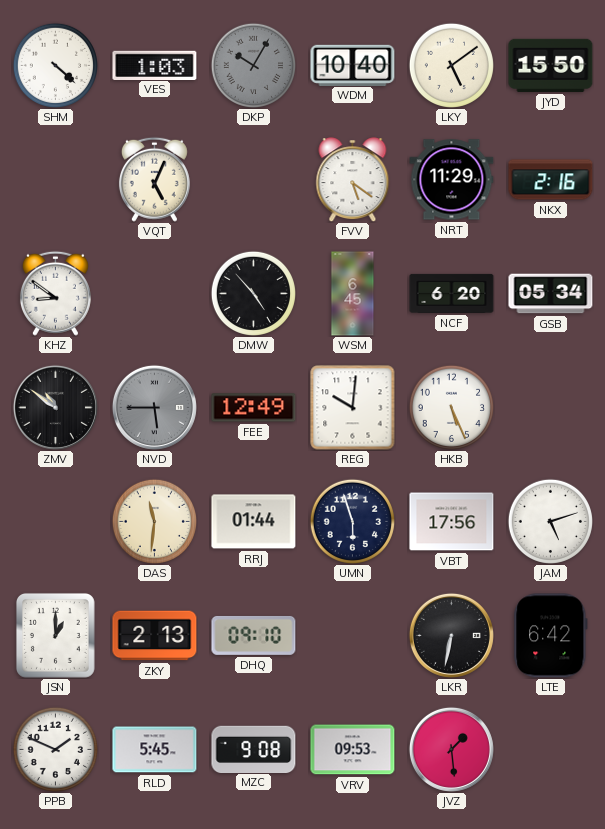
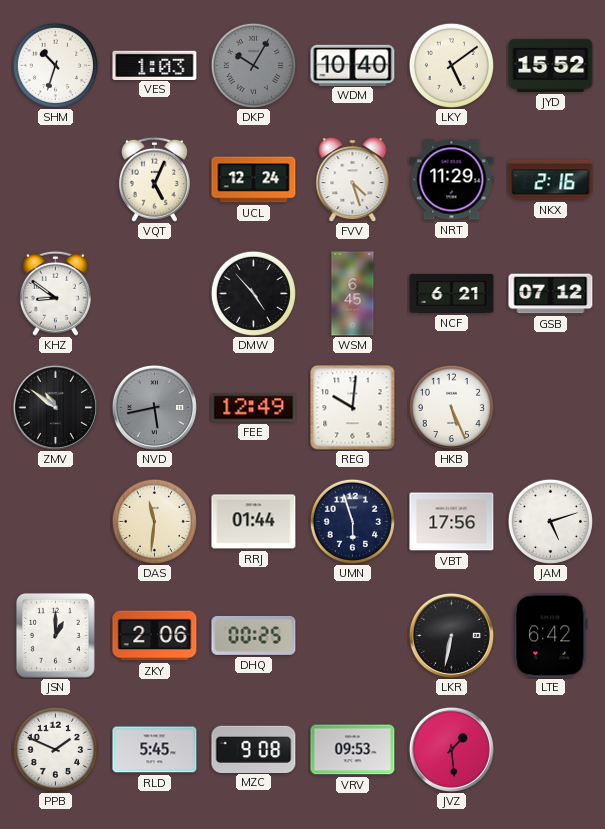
SHM: 4:22 -> 10:33
JYD: 15:50 -> 15:52
UCL: none -> 12:24
FVV: 5:21 -> 4:27
NCF: 6:20 -> 6:21
GSB: 05:34 -> 07:12
NVD: 5:45 -> 5:43
ZKY: 2:13 -> 2:06
DHQ: 09:10 -> 00:25
